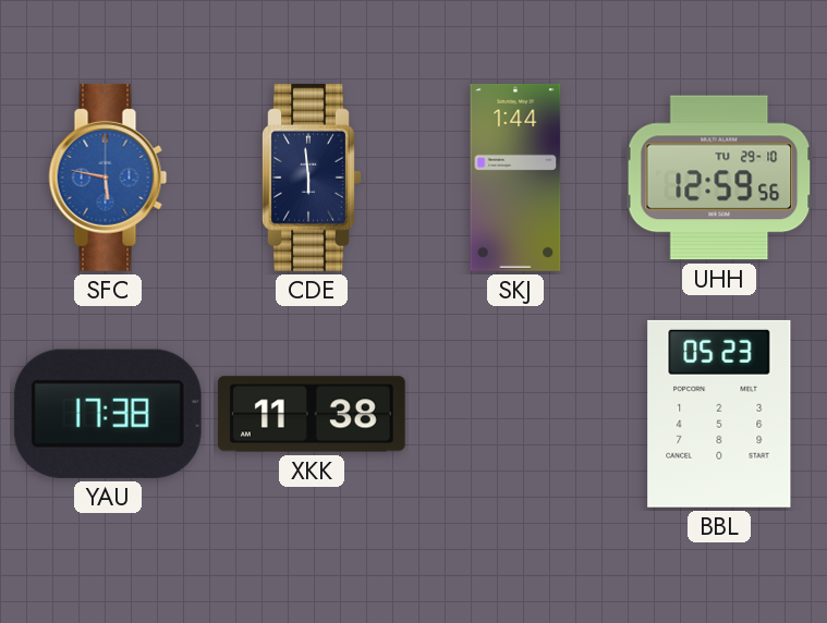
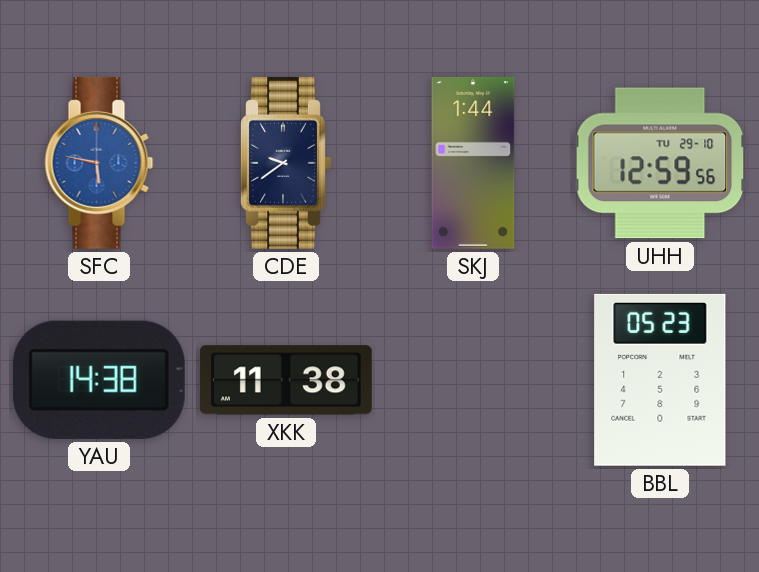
CDE: 5:59 -> 9:39
YAU: 17:38 -> 14:38
